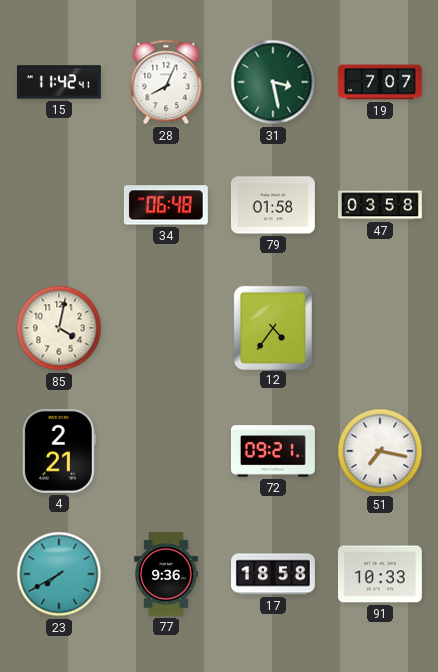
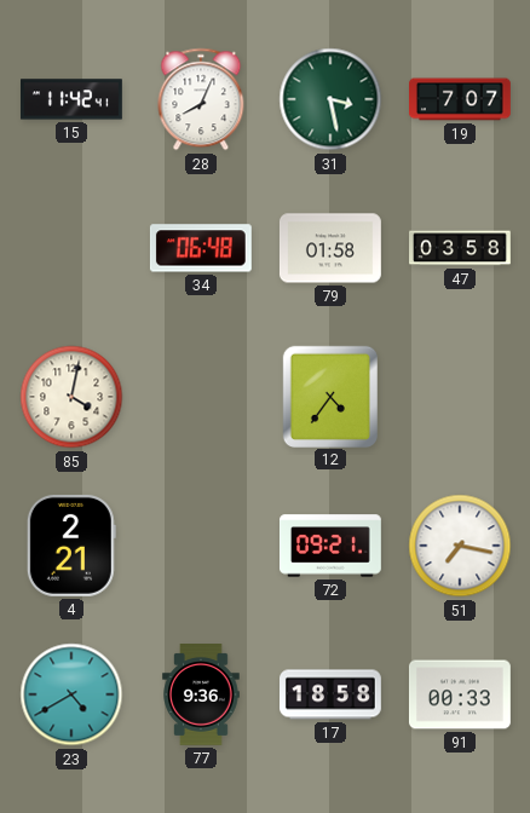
23: 7:40 -> 4:40
91: 10:33 -> 00:33
